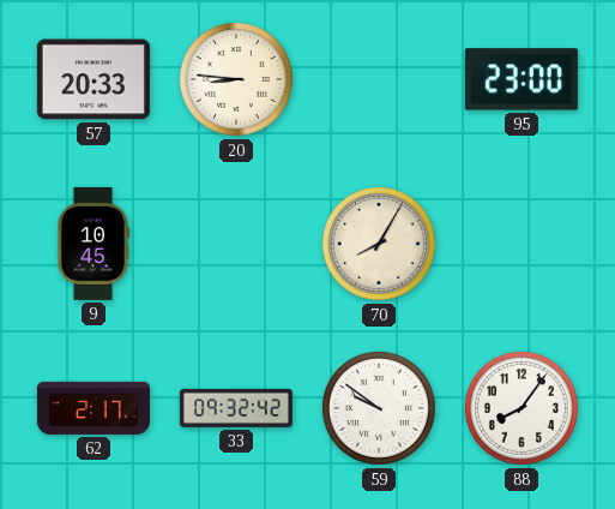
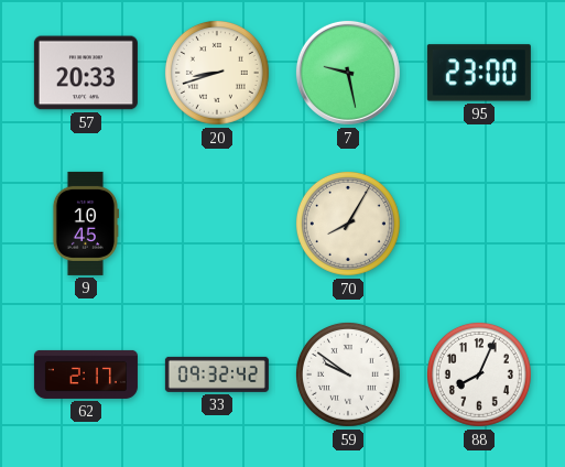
20: 8:46 -> 8:42
7: none -> 9:28
88: 8:06 -> 8:04
